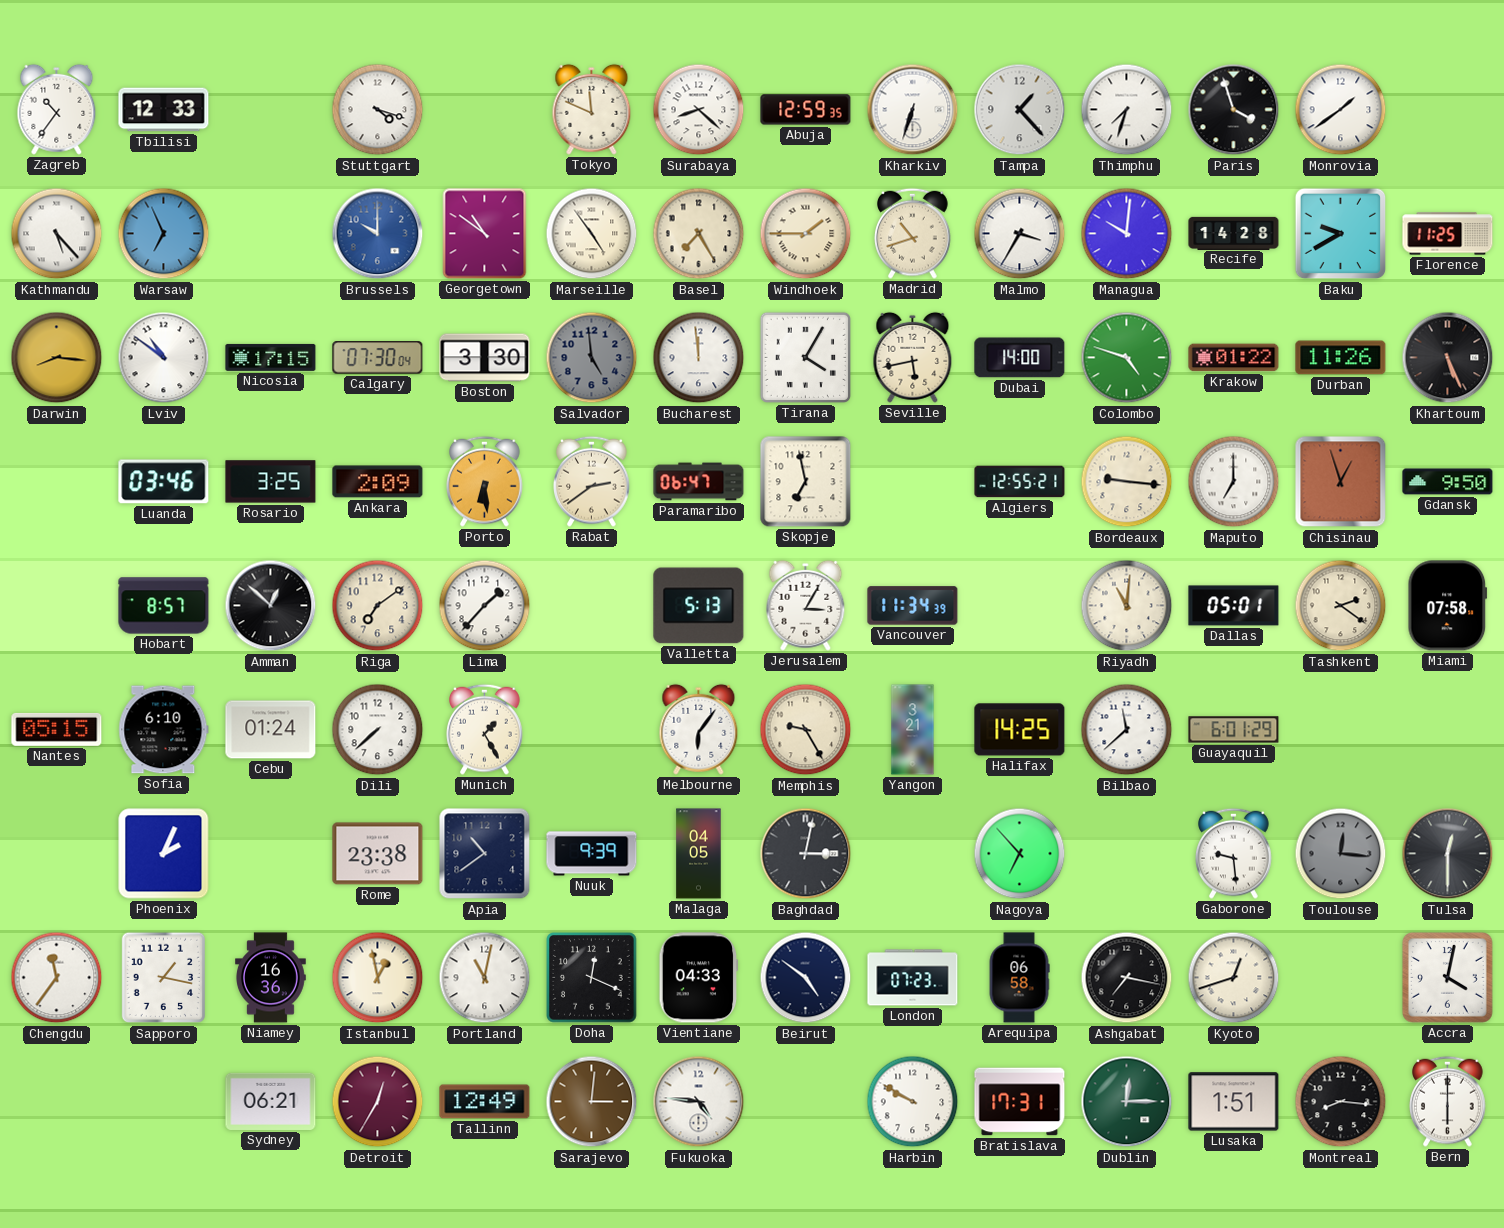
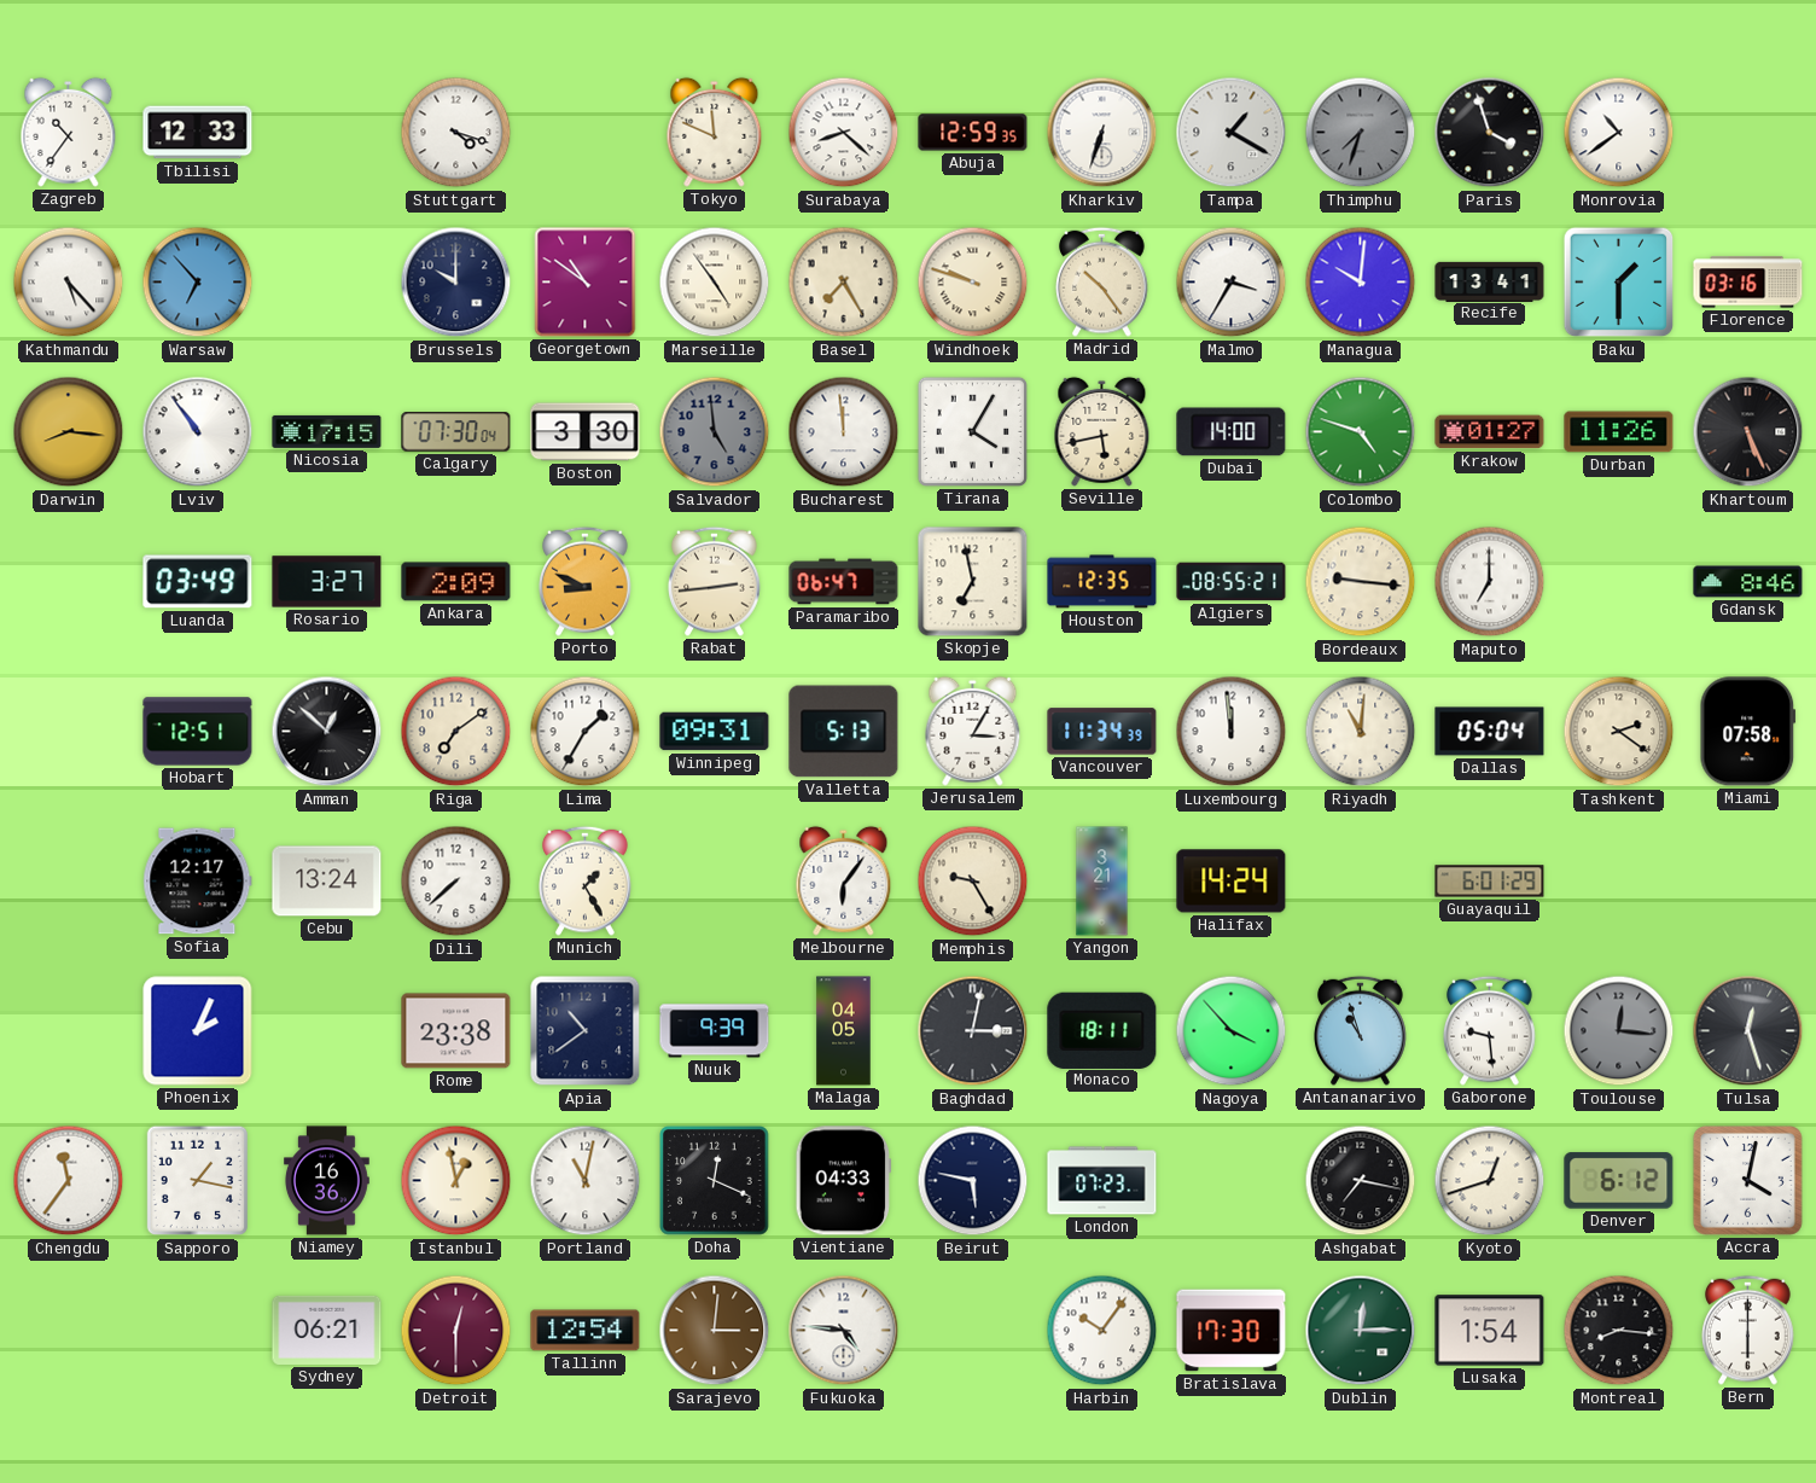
Tampa: 1:23 -> 1:20
Thimphu dial: white -> grey
Monrovia: 1:39 -> 10:39
Warsaw: 6:56 -> 6:53
Brussels dial: blue -> navy
Windhoek: 1:45 -> 9:48
Madrid: 10:42 -> 10:24
Recife: 14:28 -> 13:41
Baku: 9:40 -> 1:30
Florence: 11:25 -> 03:16
Lviv: 10:51 -> 10:54
Krakow: 01:22 -> 01:27
Luanda: 03:46 -> 03:49
Rosario: 3:25 -> 3:27
Porto: 6:29 -> 8:49
Rabat: 2:39 -> 2:44
Houston: none -> 12:35
Algiers: 12:55 -> 08:55
Chisinau: 12:57 -> none
Gdansk: 9:50 -> 8:46
Hobart: 8:57 -> 12:51
Lima: 1:37 -> 1:35
Winnipeg: none -> 09:31
Luxembourg: none -> 11:59
Dallas: 05:01 -> 05:04
Nantes: 05:15 -> none
Sofia: 6:10 -> 12:17
Cebu: 01:24 -> 13:24
Halifax: 14:25 -> 14:24
Bilbao: 11:38 -> none
Monaco: none -> 18:11
Nagoya: 6:53 -> 3:53
Antananarivo: none -> 10:57
Tulsa: 12:30 -> 12:27
Beirut: 4:51 -> 5:47
Arequipa: 06:58 -> none
Denver: none -> 6:12
Detroit: 12:35 -> 12:30
Tallinn: 12:49 -> 12:54
Harbin: 9:50 -> 10:06
Bratislava: 17:31 -> 17:30
Lusaka: 1:51 -> 1:54
